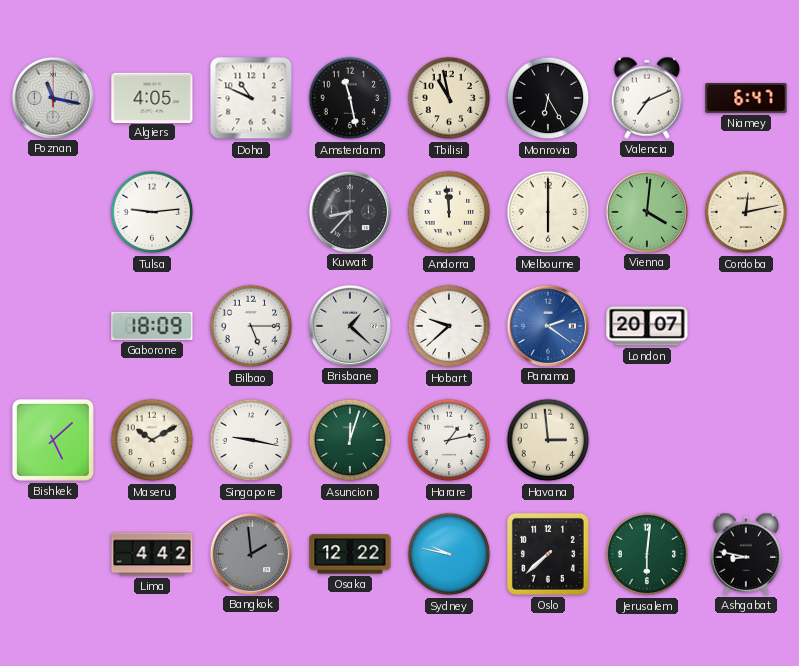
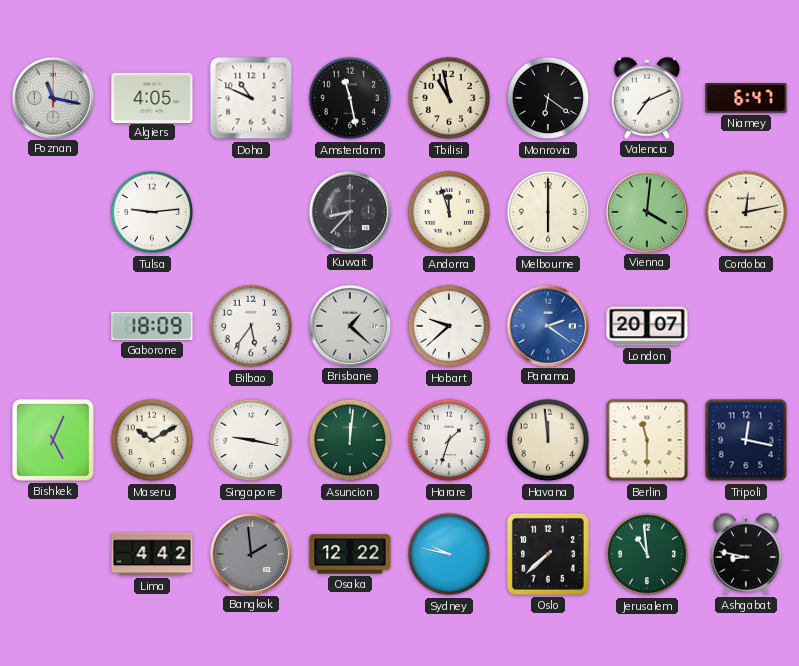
Monrovia: 6:25 -> 6:21
Andorra: 11:59 -> 11:57
Bilbao: 5:15 -> 5:36
Bishkek: 5:08 -> 5:04
Asuncion: 12:03 -> 12:01
Harare: 1:13 -> 1:33
Havana: 2:59 -> 11:59
Berlin: none -> 11:30
Tripoli: none -> 12:17
Jerusalem: 6:01 -> 10:59
